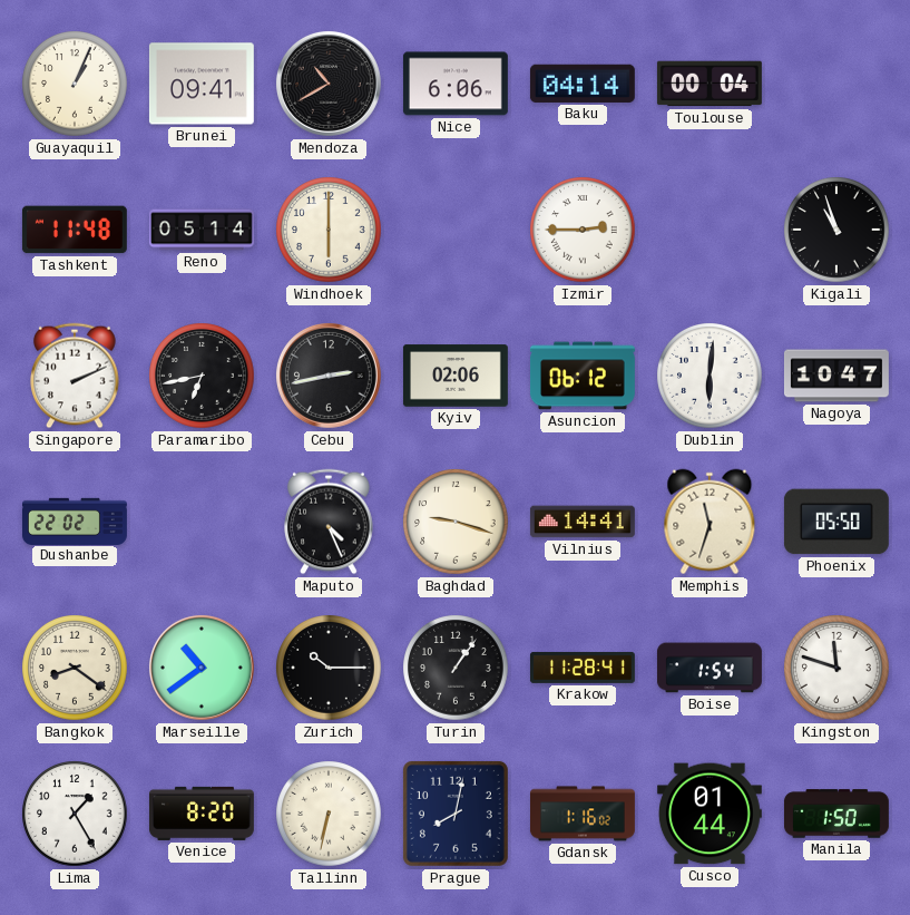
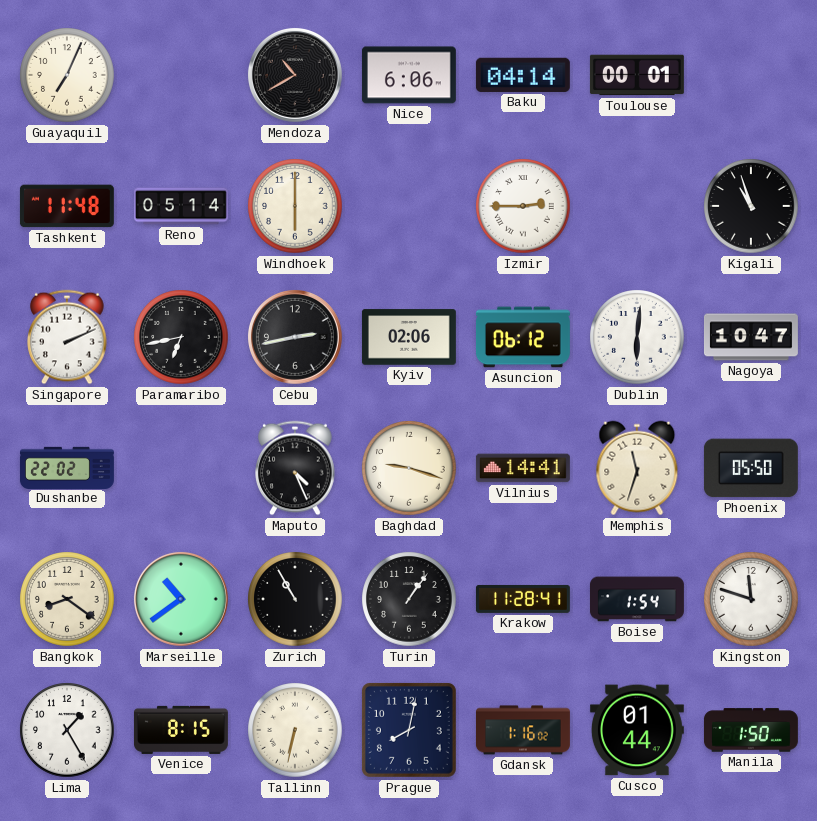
Guayaquil: 1:04 -> 7:04
Brunei: 09:41 -> none
Toulouse: 00:04 -> 00:01
Zurich: 10:15 -> 10:55
Venice: 8:20 -> 8:15
